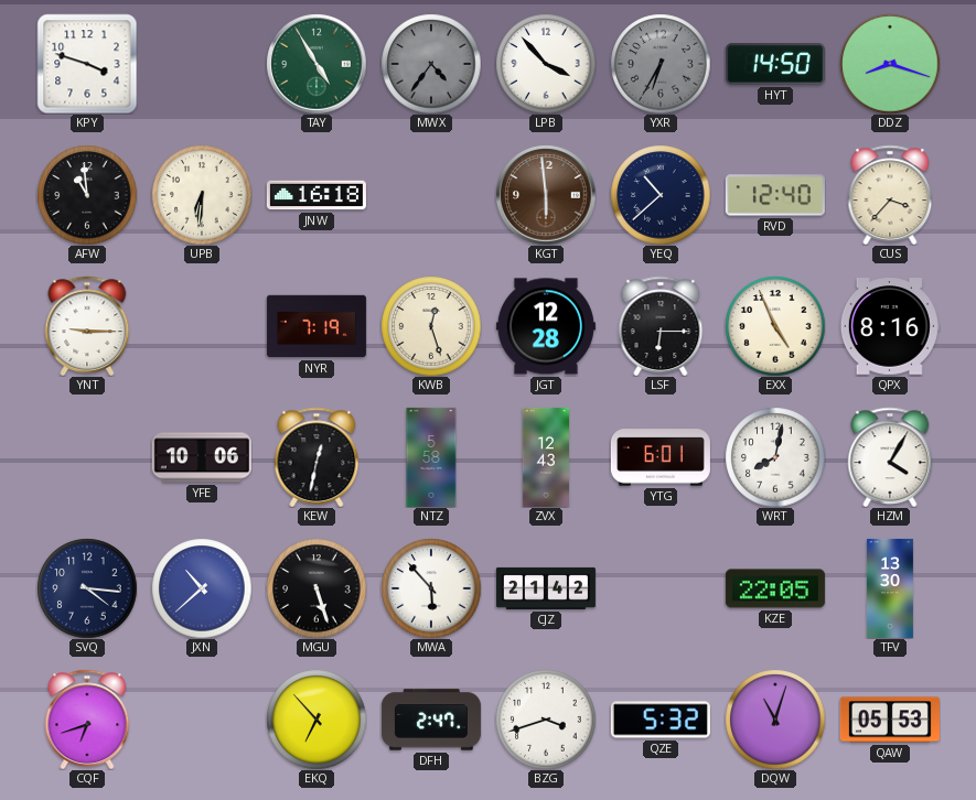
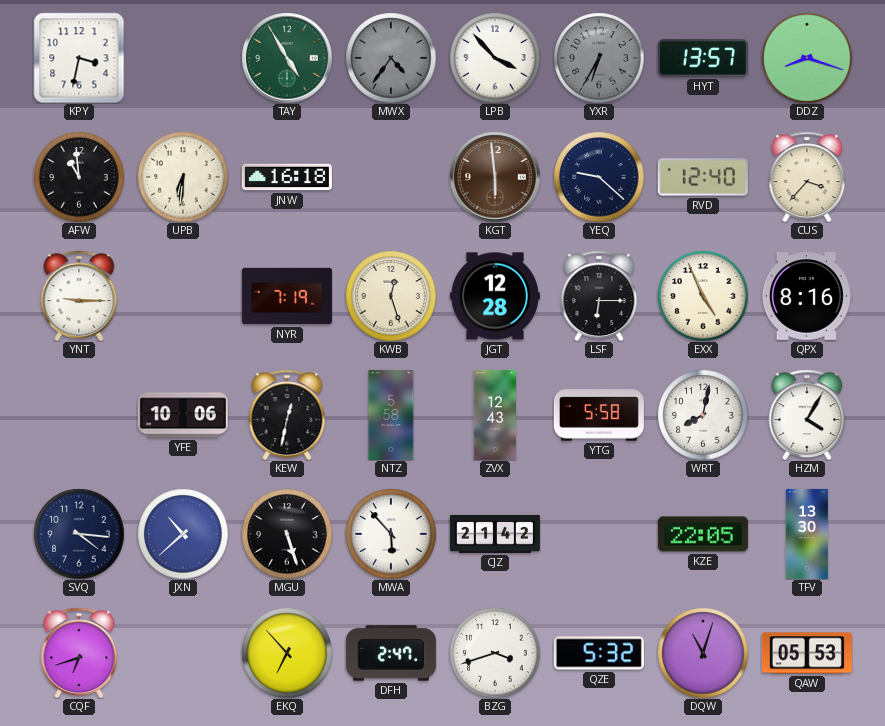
KPY: 3:48 -> 3:32
HYT: 14:50 -> 13:57
YEQ: 10:38 -> 9:22
YTG: 6:01 -> 5:58
